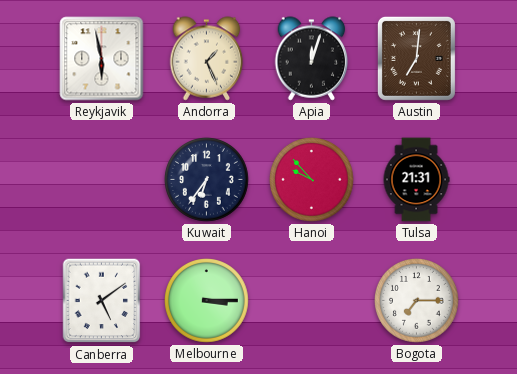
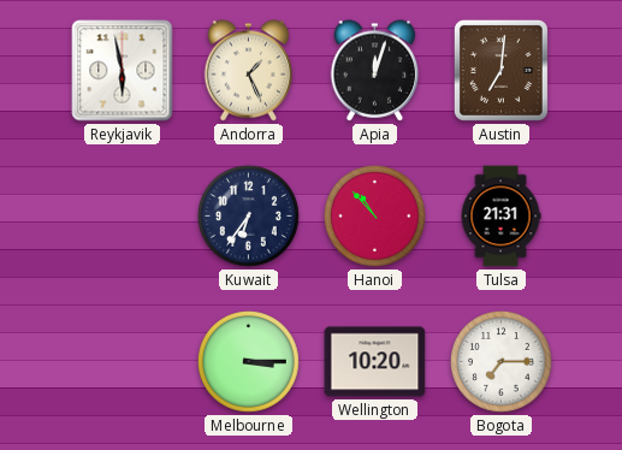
Hanoi: 9:53 -> 10:53
Canberra: 5:09 -> none
Wellington: none -> 10:20
